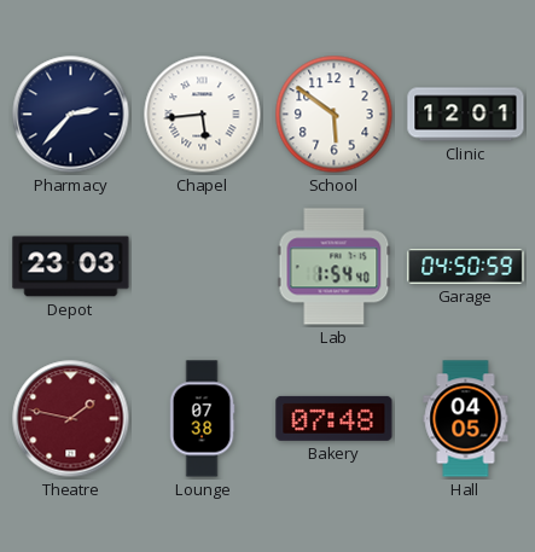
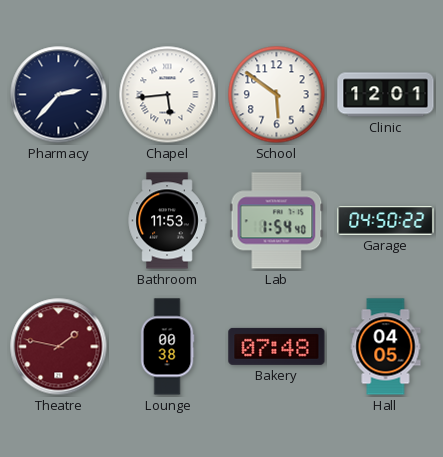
Depot: 23:03 -> none
Bathroom: none -> 11:53
Garage: 04:50:59 -> 04:50:22
Lounge: 07:38 -> 00:38
